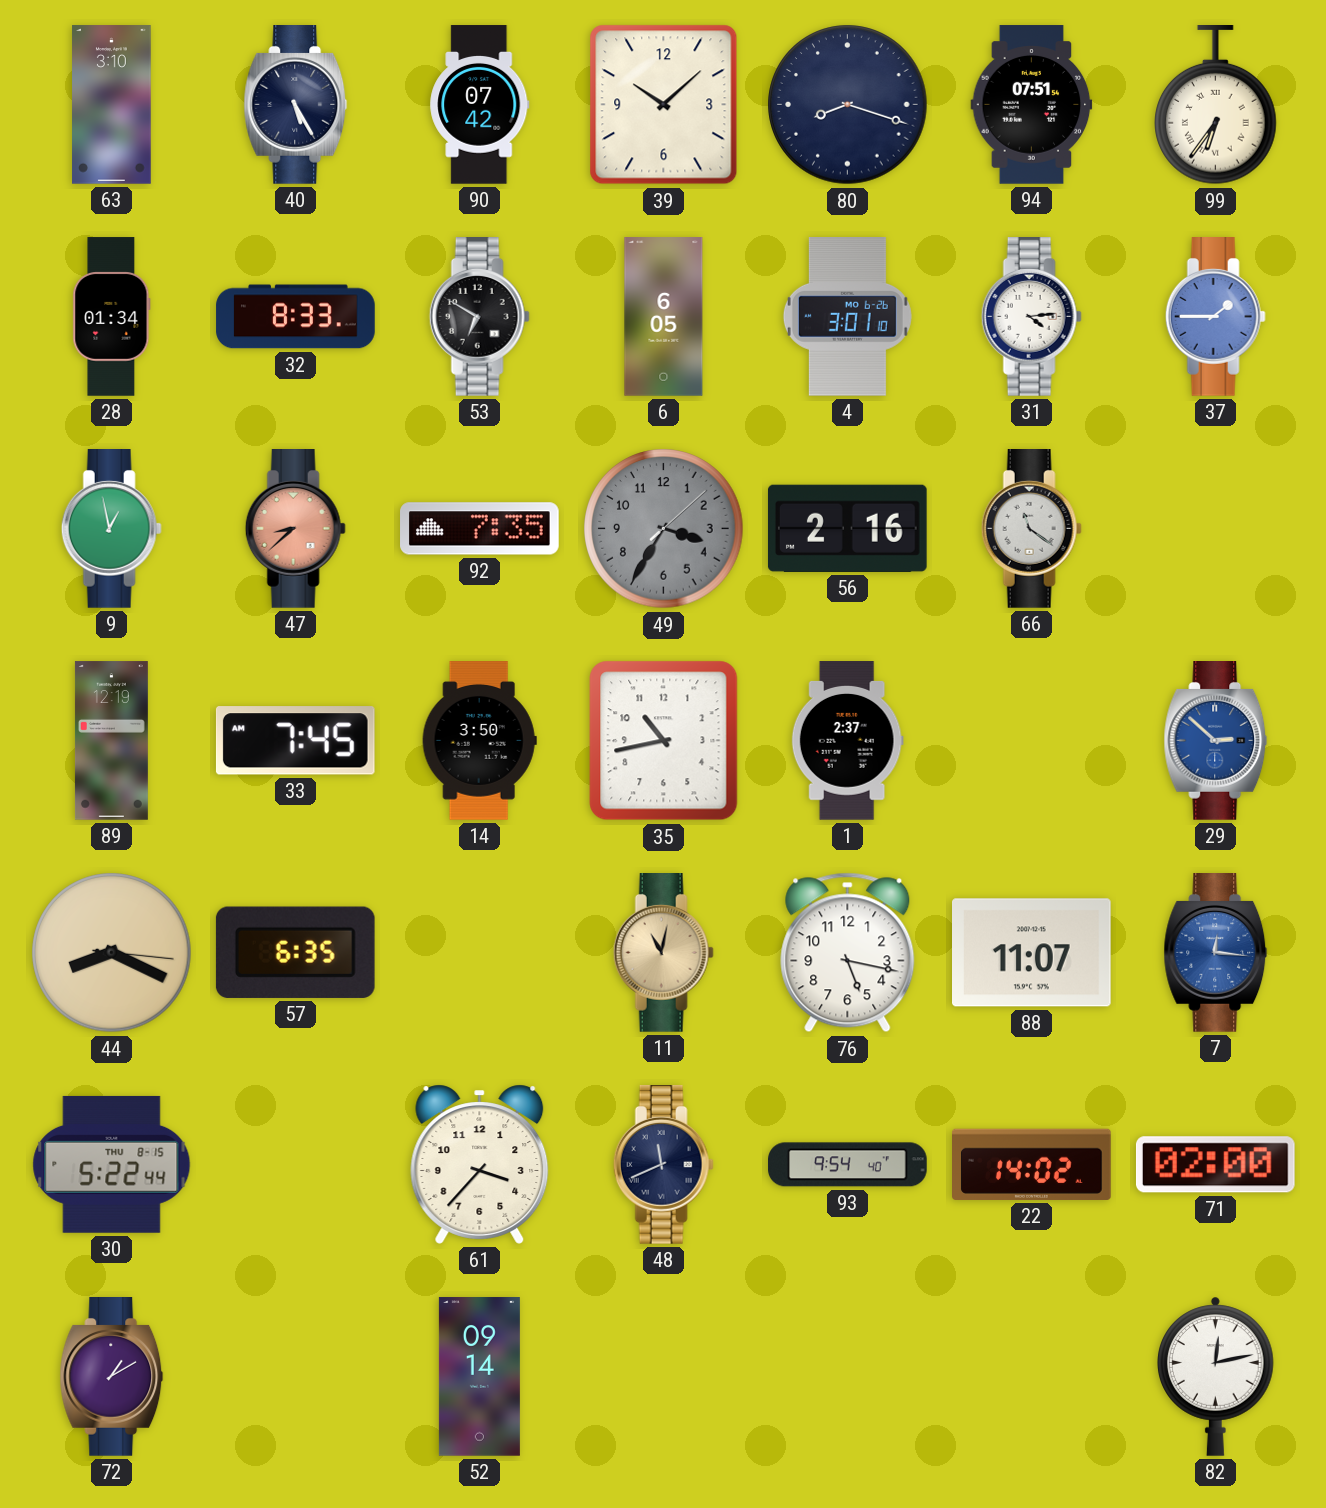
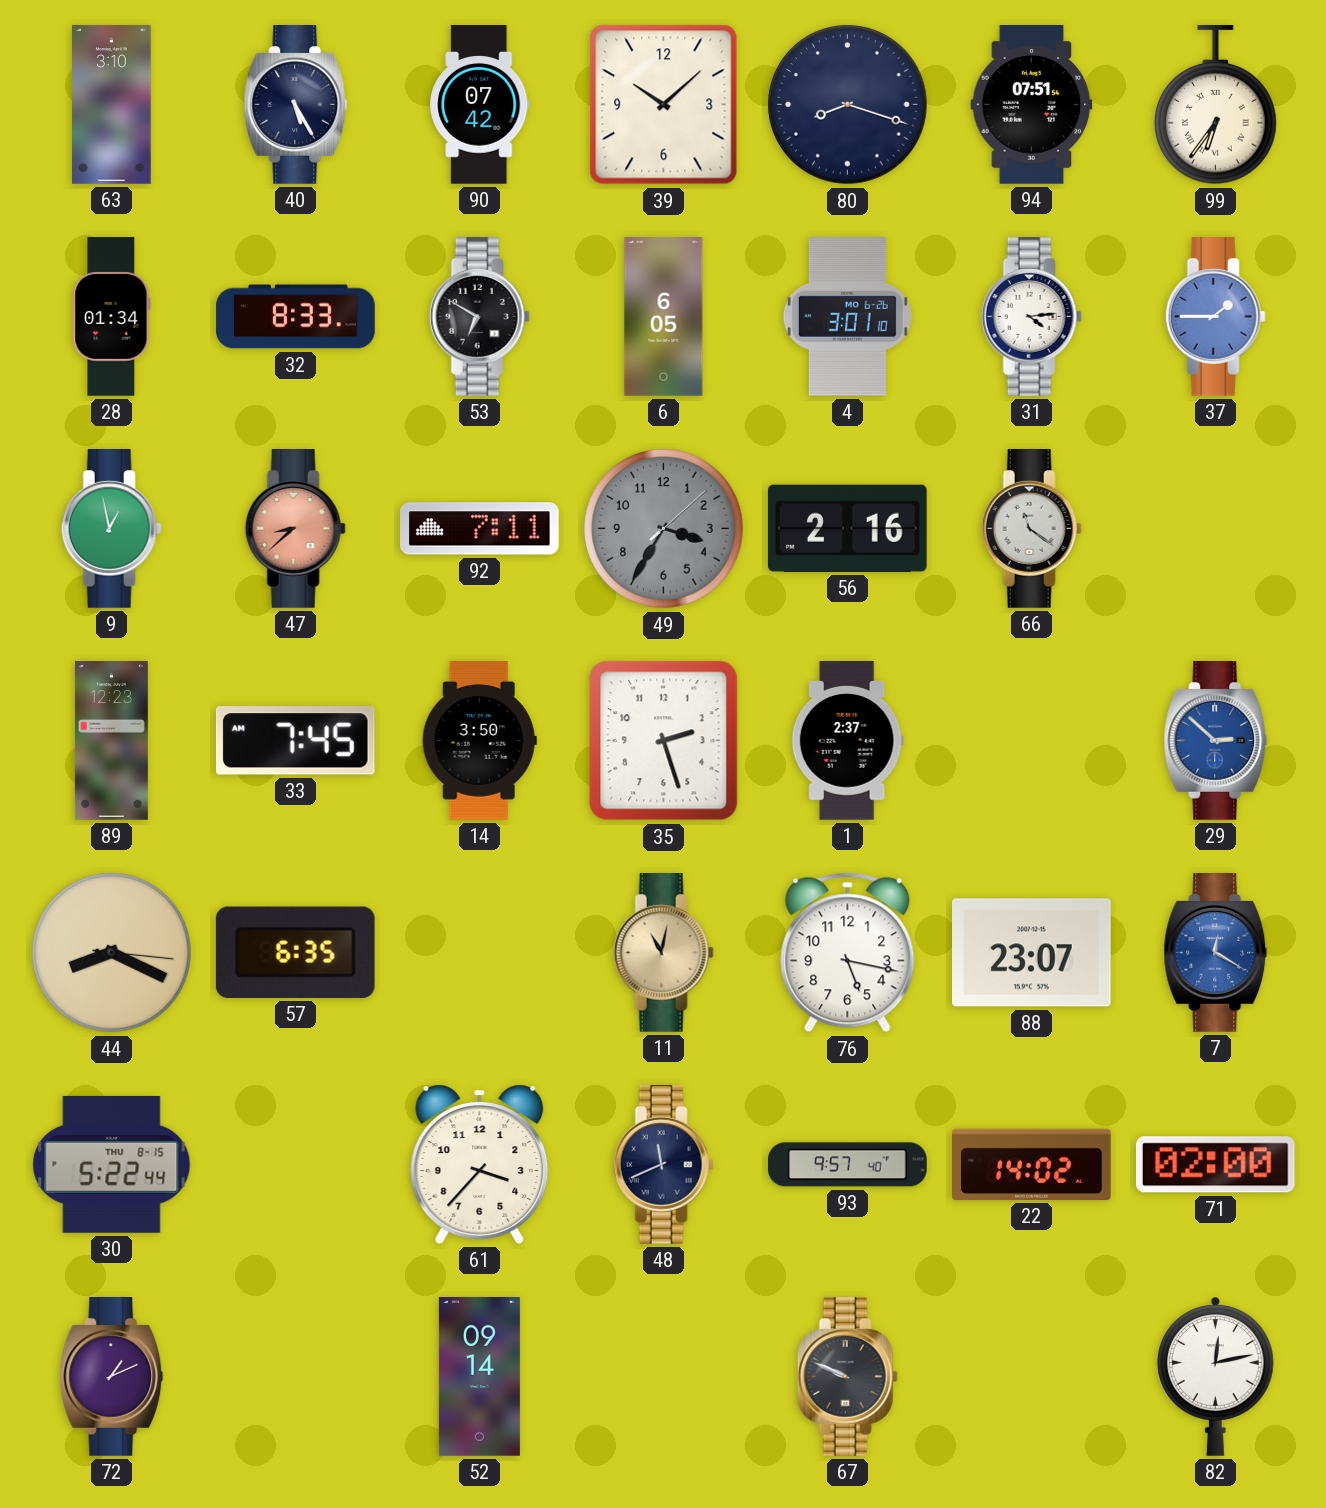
92: 7:35 -> 7:11
89: 12:19 -> 12:23
35: 10:43 -> 2:27
88: 11:07 -> 23:07
7: 12:16 -> 12:20
93: 9:54 -> 9:57
72: 1:10 -> 1:11
67: none -> 9:49
